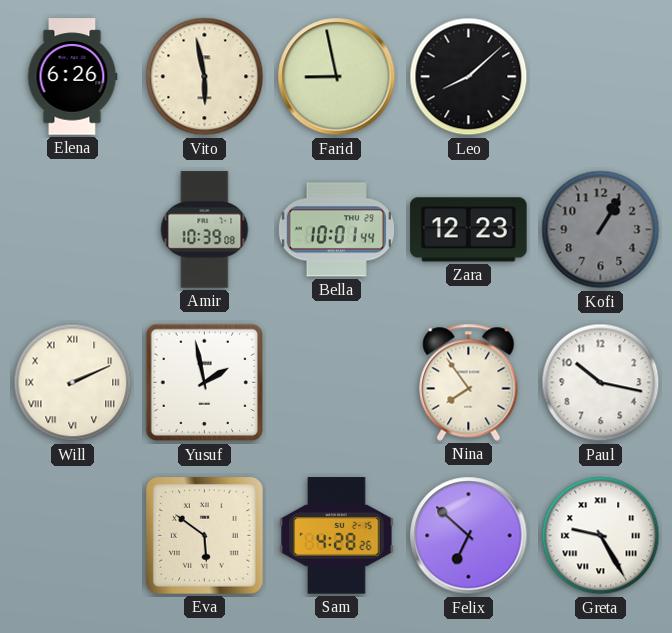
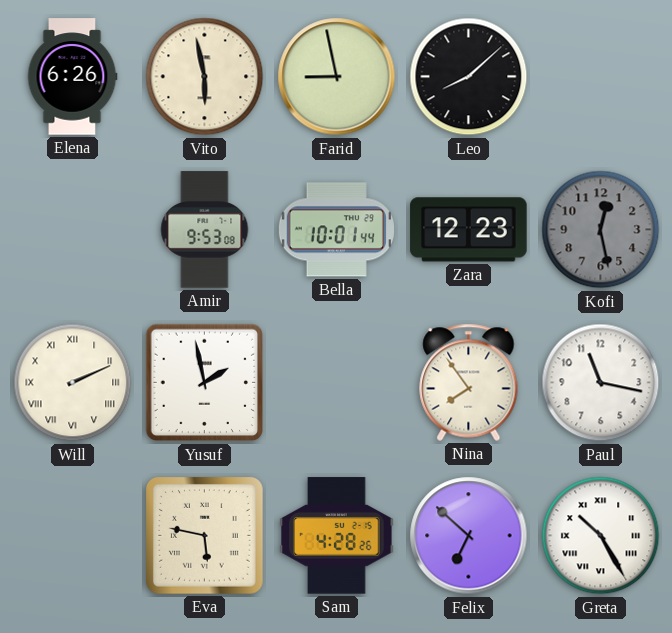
Amir: 10:39 -> 9:53
Kofi: 1:05 -> 12:28
Paul: 10:17 -> 11:17
Eva: 5:51 -> 5:47
Greta: 9:25 -> 10:25
